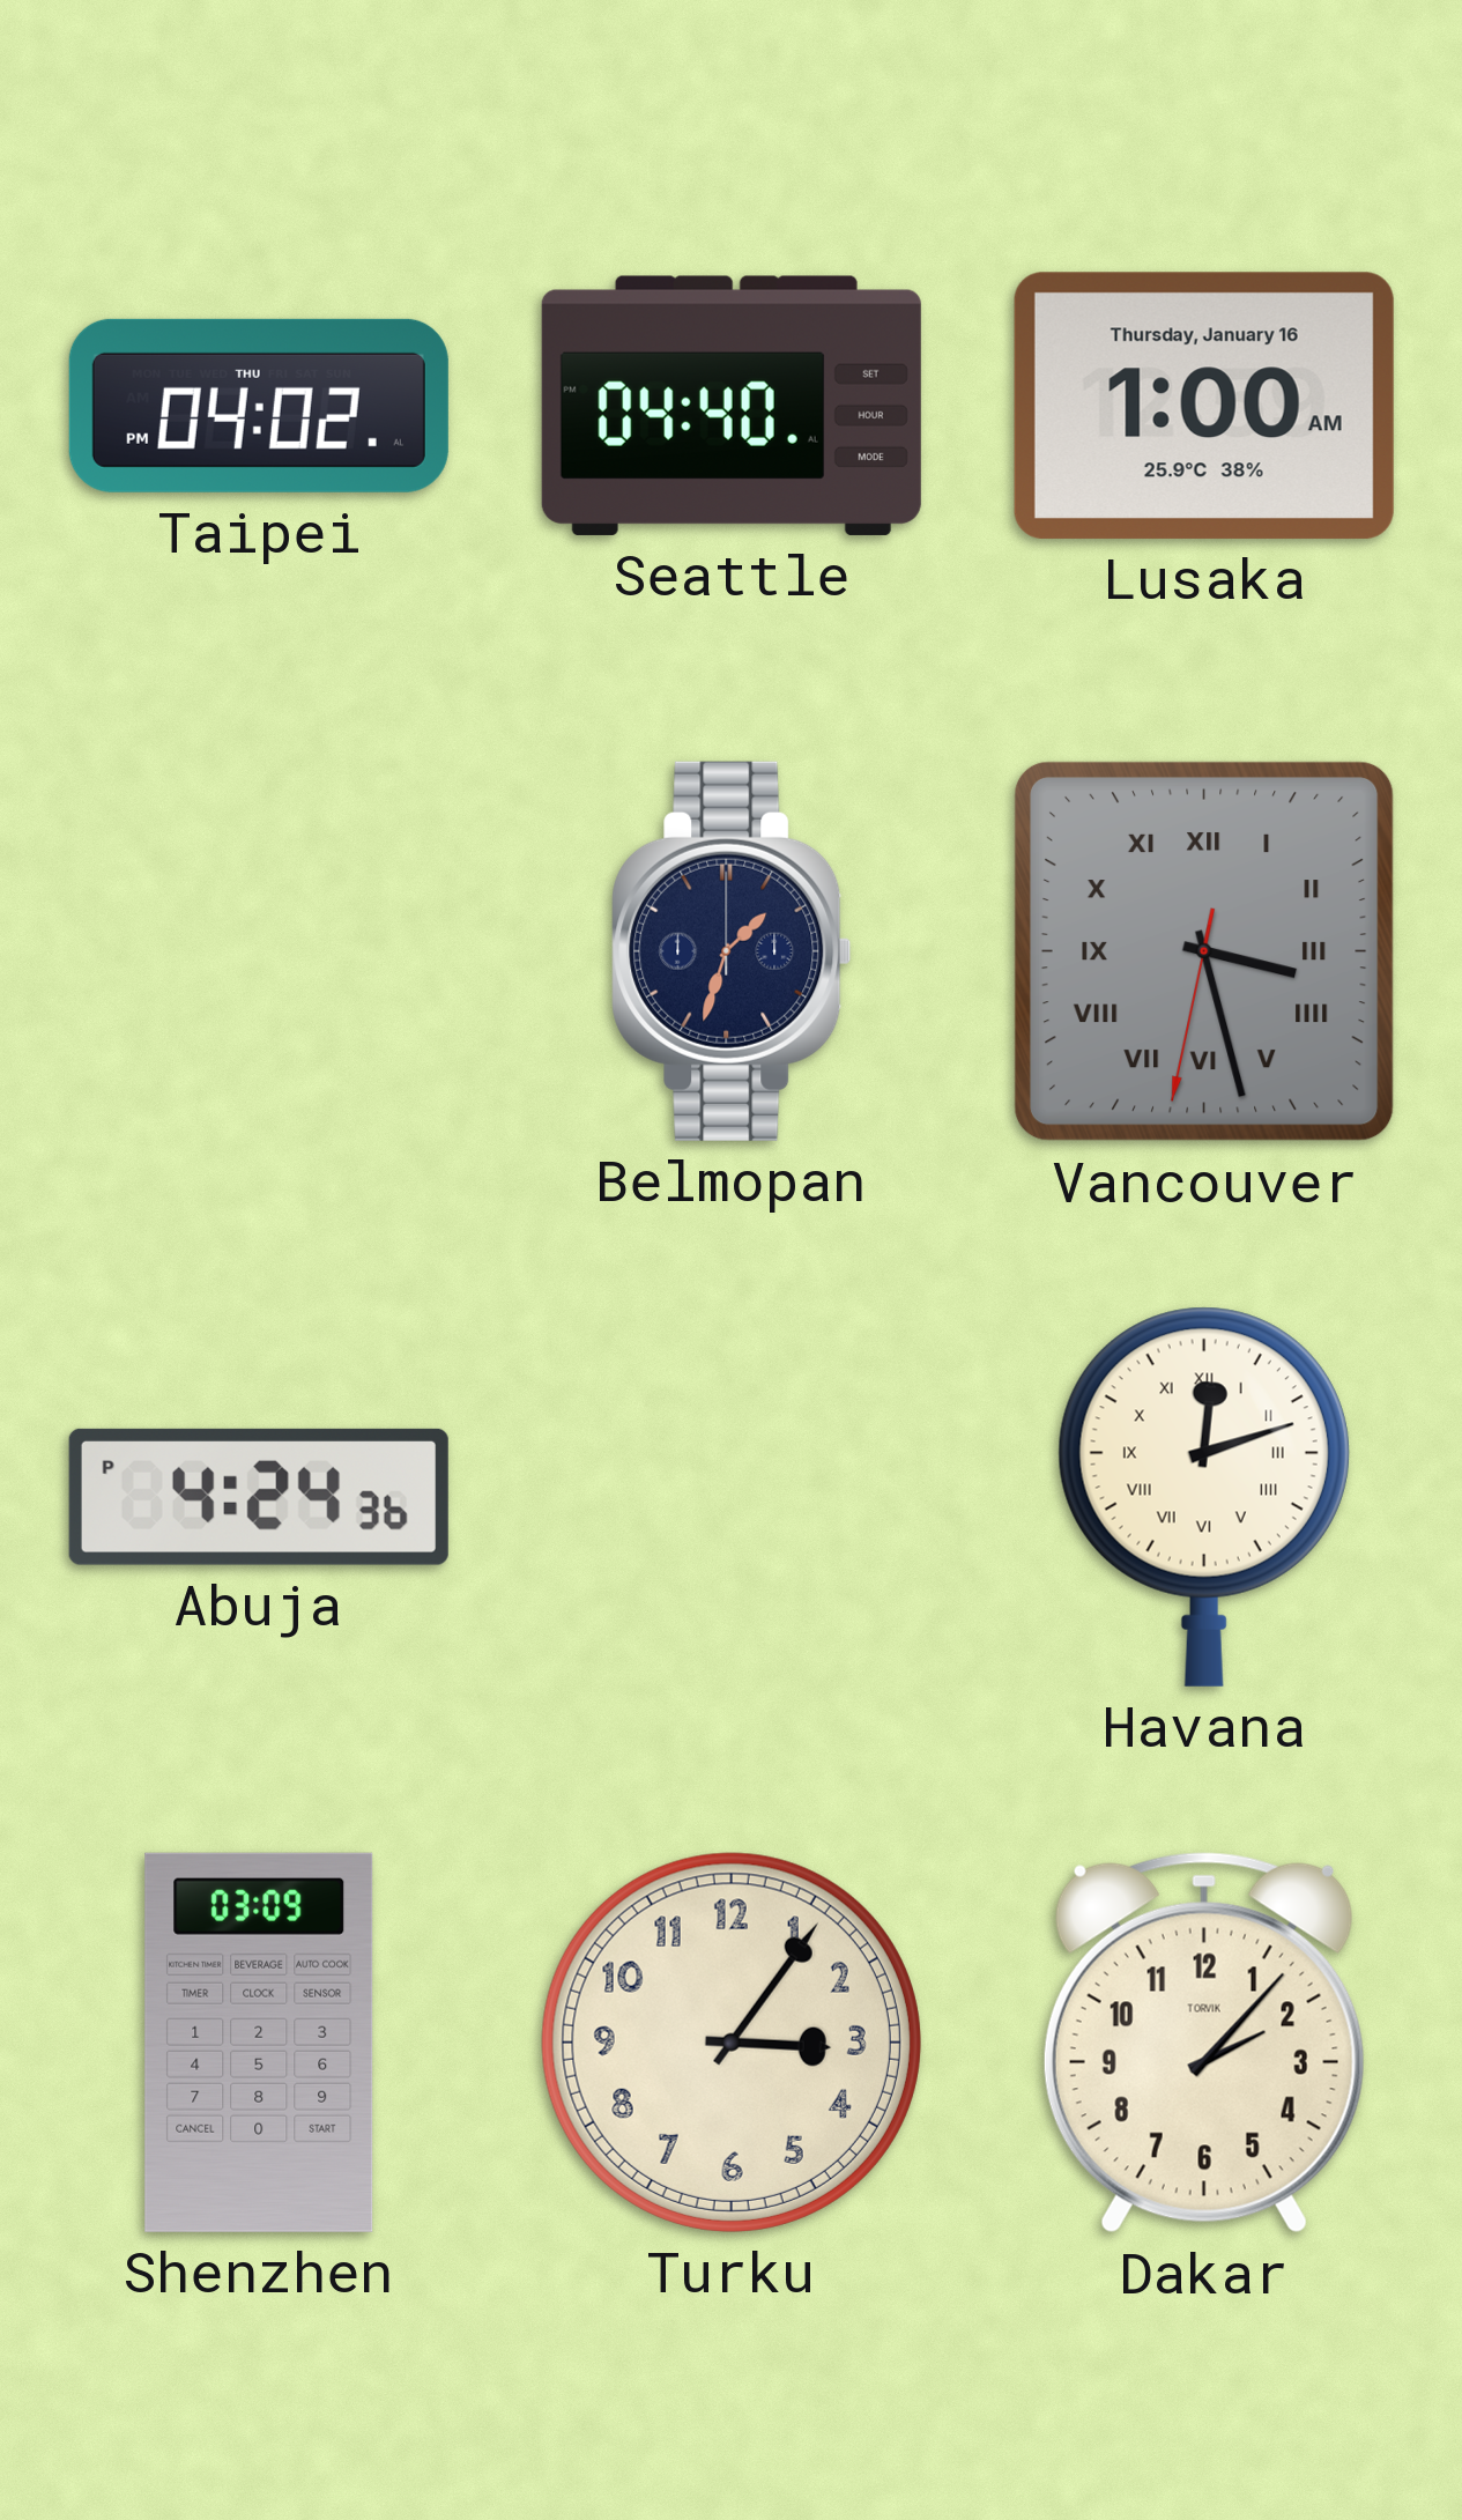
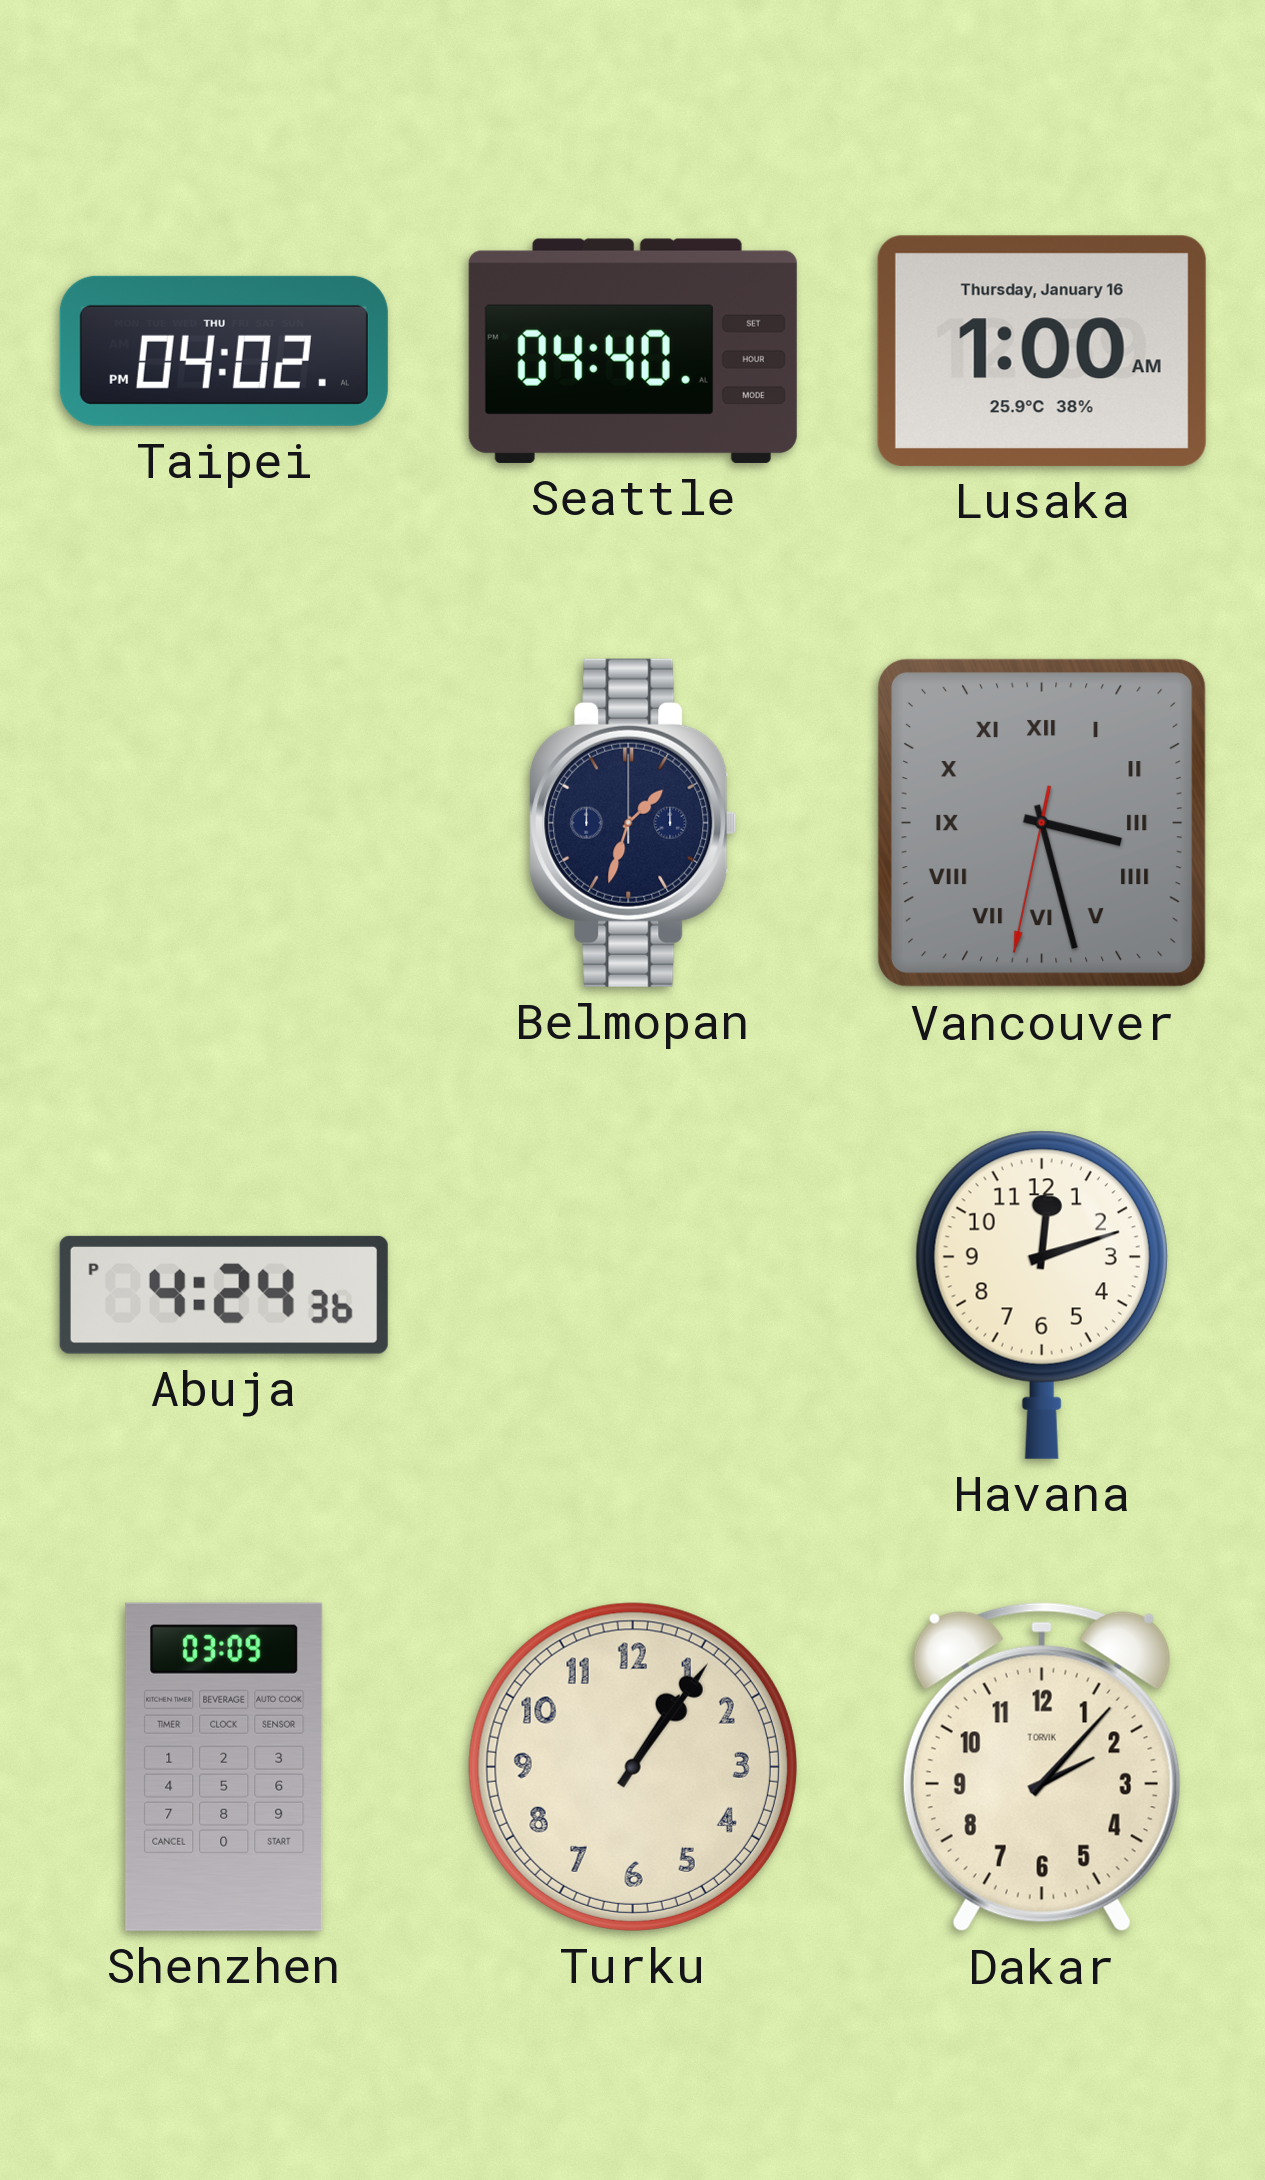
Havana numerals: Roman -> Arabic
Turku: 3:06 -> 1:06
